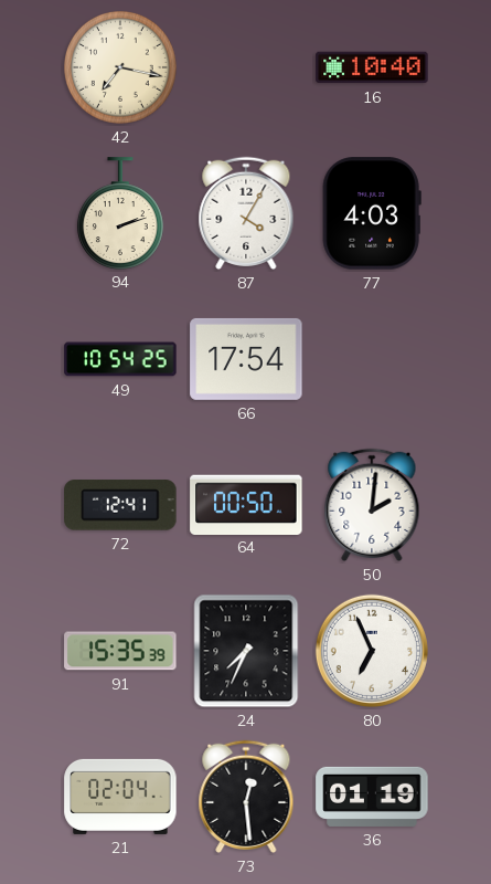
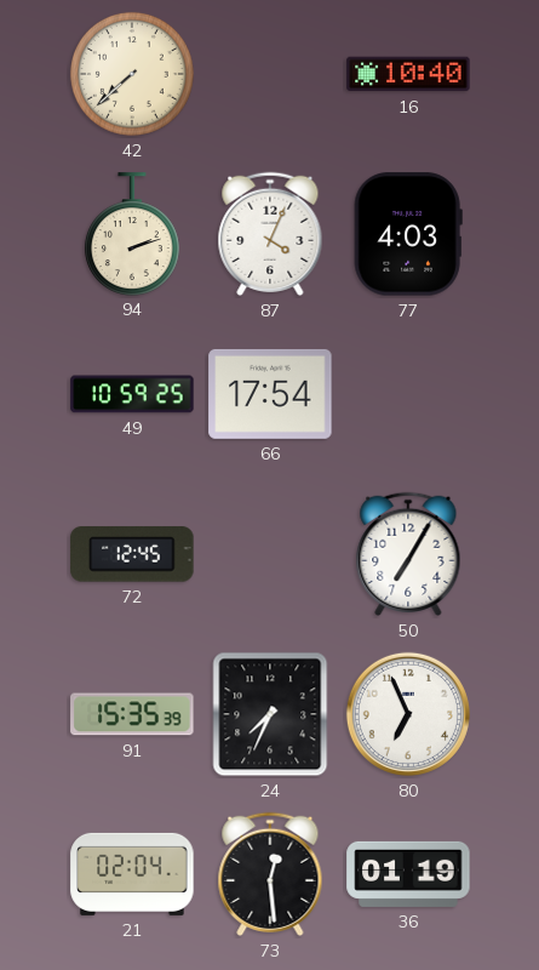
42: 7:17 -> 7:38
87: 4:05 -> 4:04
49: 10:54 -> 10:59
72: 12:41 -> 12:45
64: 00:50 -> none
50: 2:01 -> 7:05
